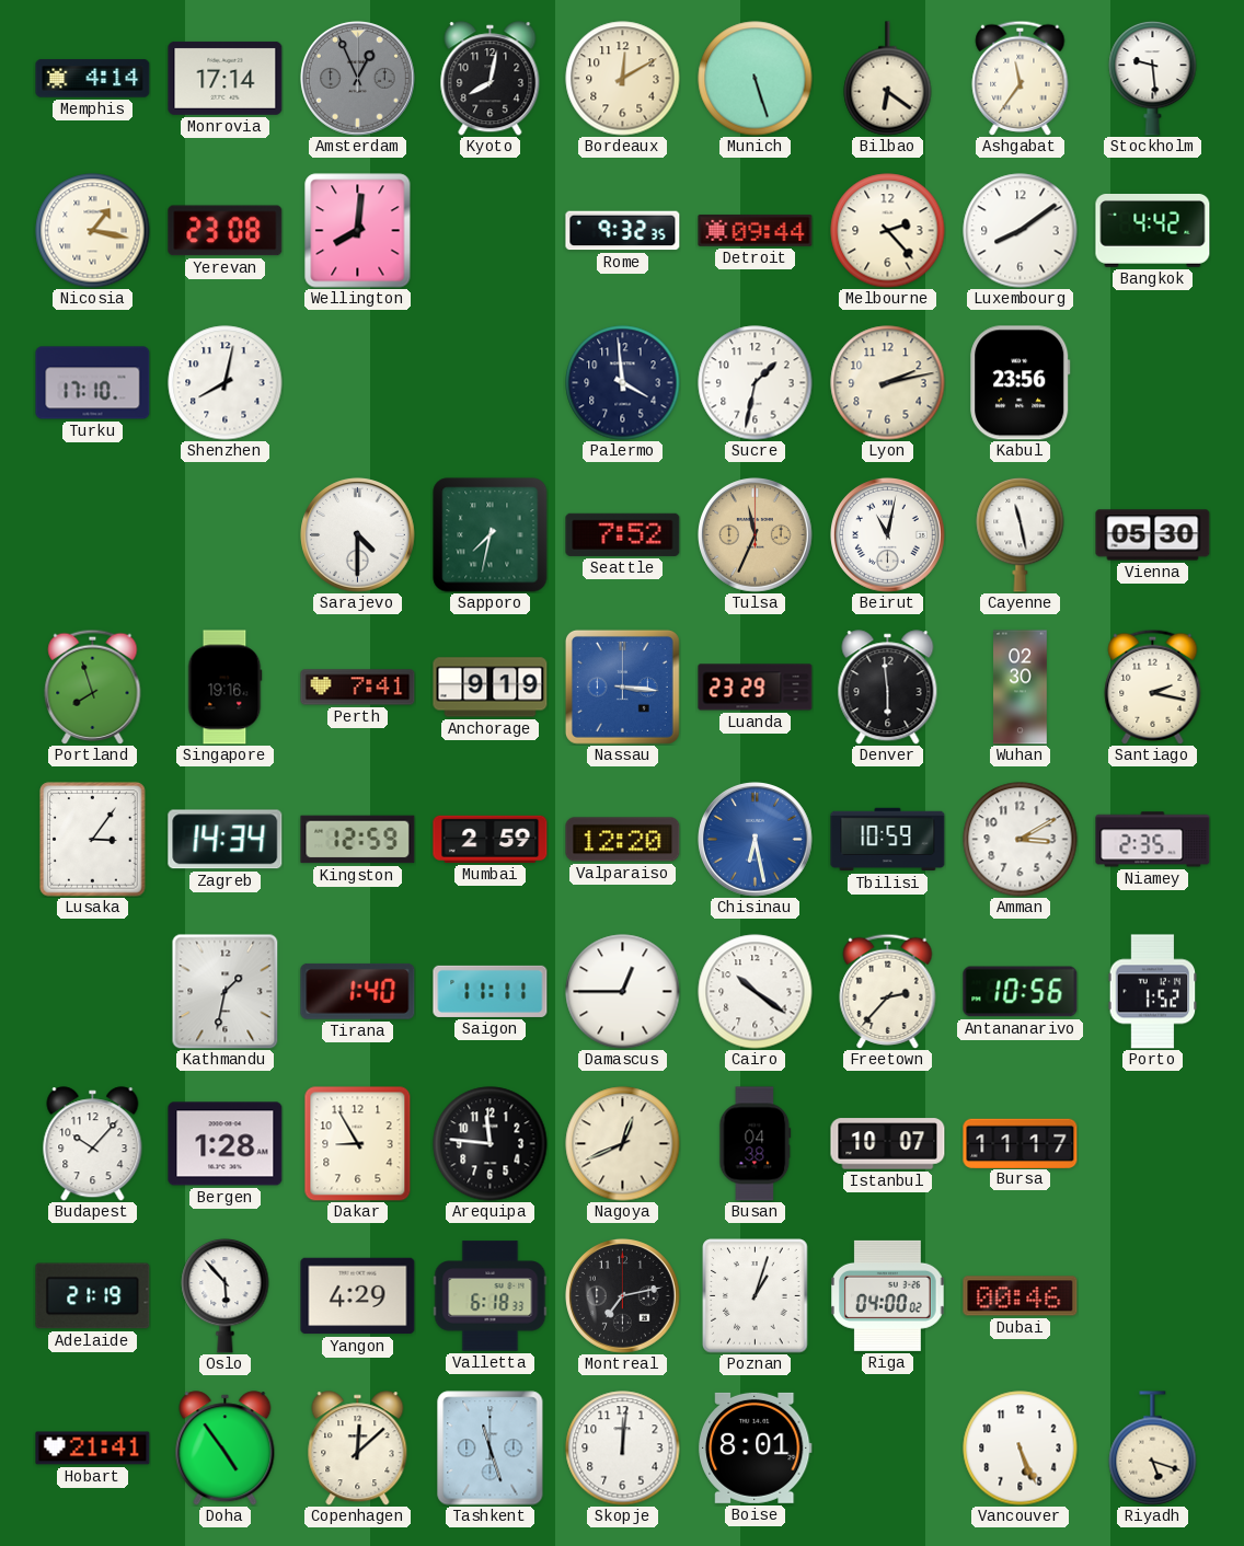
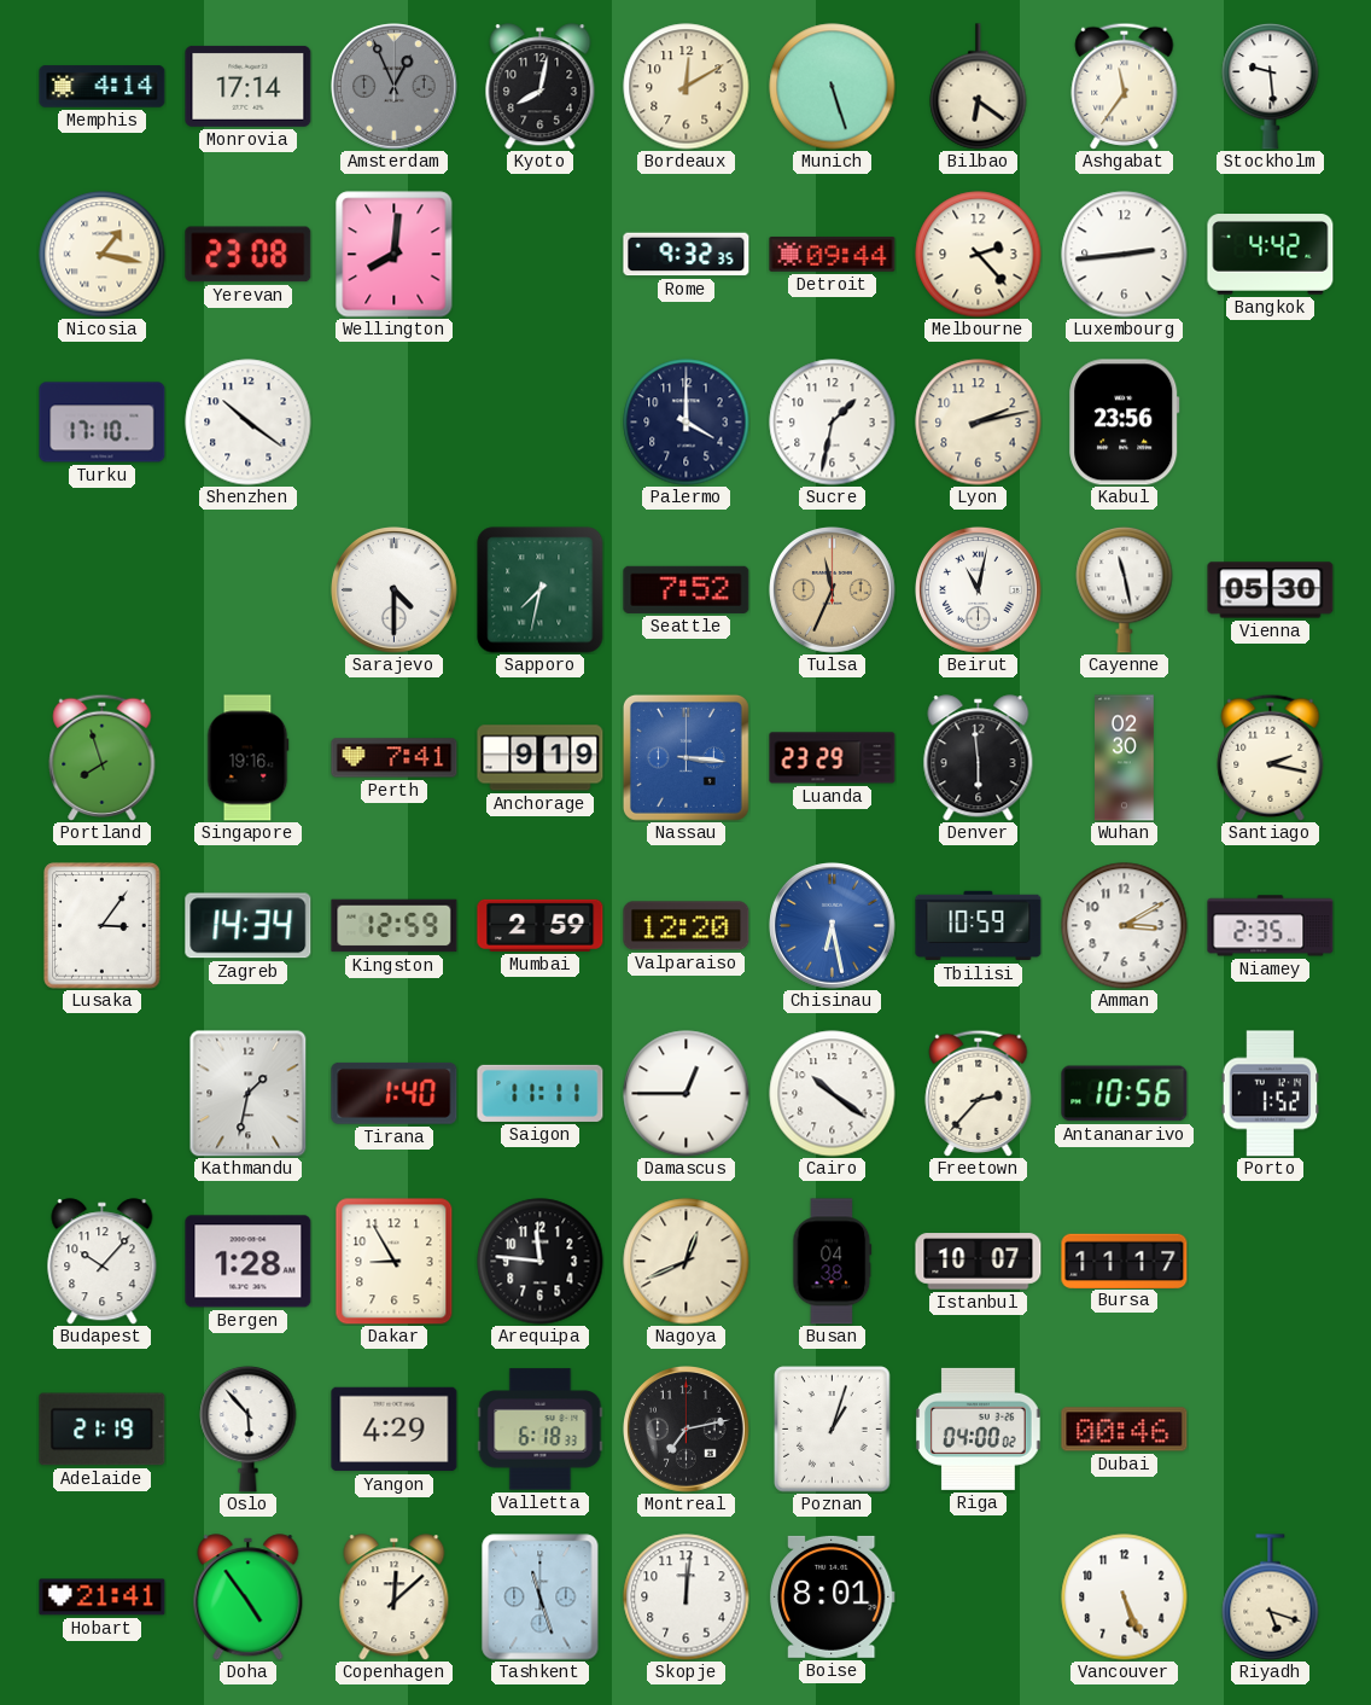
Luxembourg: 8:09 -> 2:44
Shenzhen: 8:02 -> 10:21
Palermo: 3:59 -> 4:00
